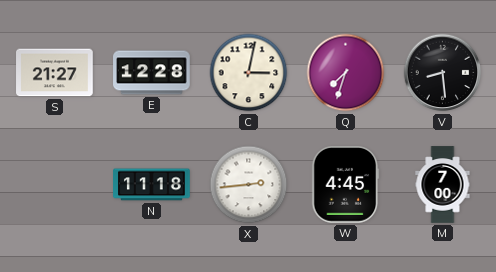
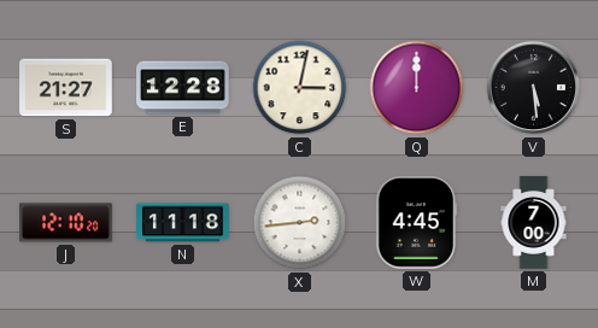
Q: 7:33 -> 12:00
V: 8:29 -> 5:29
J: none -> 12:10
